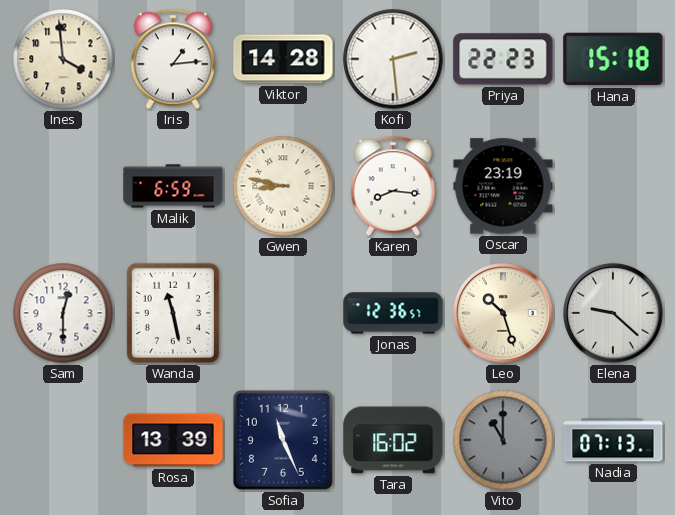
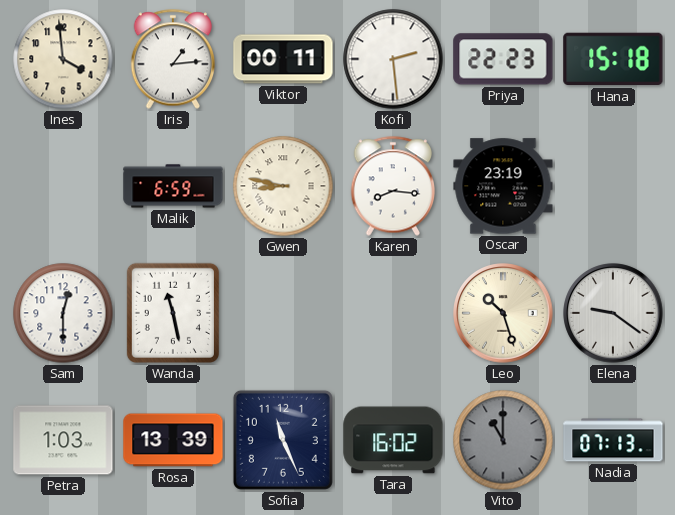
Viktor: 14:28 -> 00:11
Jonas: 12:36 -> none
Elena: 9:22 -> 9:21
Petra: none -> 1:03
